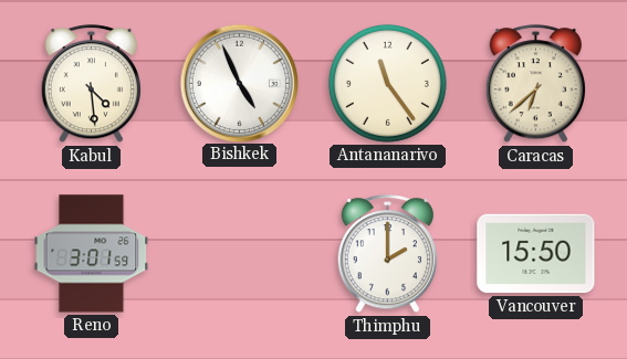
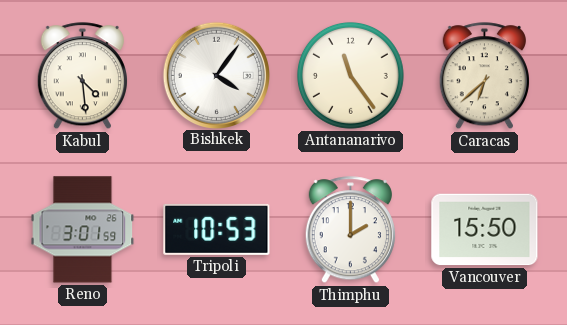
Bishkek: 4:56 -> 4:06
Tripoli: none -> 10:53
